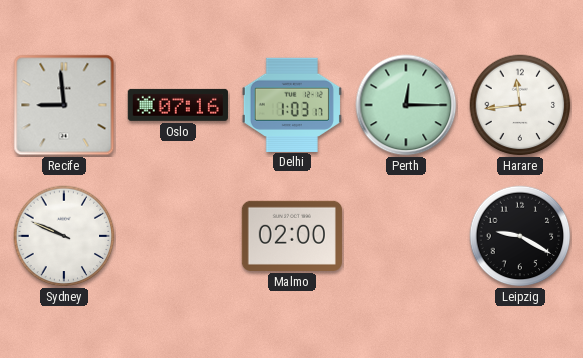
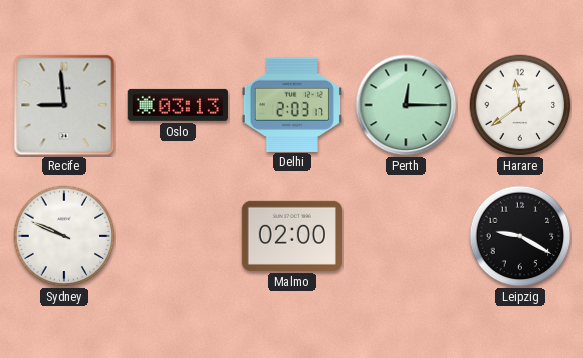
Oslo: 07:16 -> 03:13
Delhi: 1:03 -> 2:03
Harare: 11:44 -> 11:39
